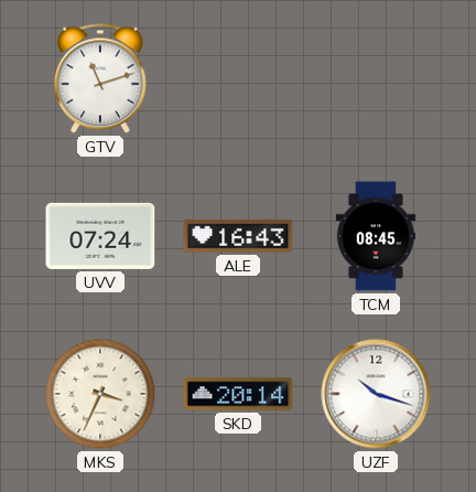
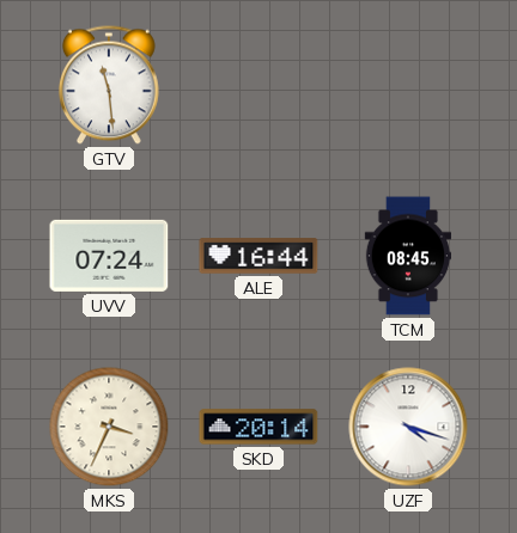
GTV: 11:12 -> 11:29
ALE: 16:43 -> 16:44
UZF: 10:18 -> 4:18
